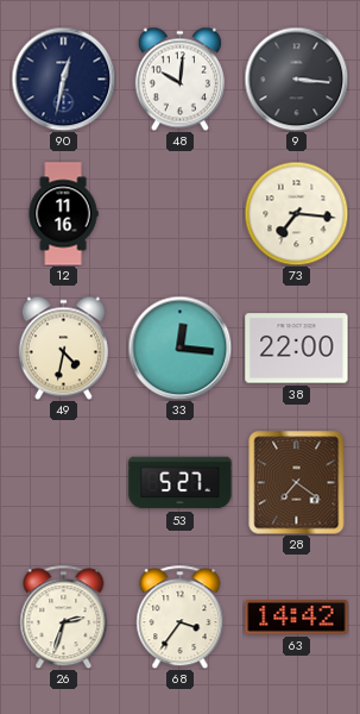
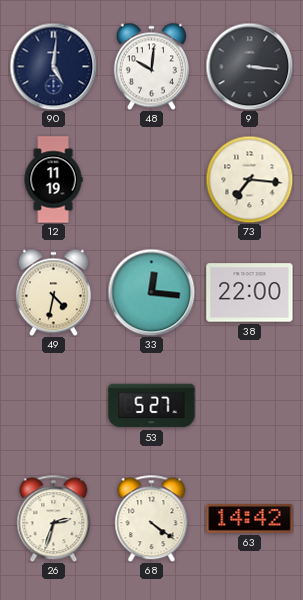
90: 12:32 -> 5:01
12: 11:16 -> 11:19
28: 7:21 -> none
68: 3:36 -> 4:21
